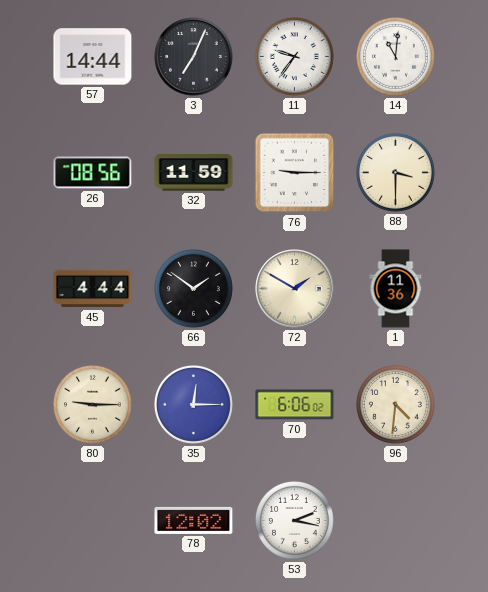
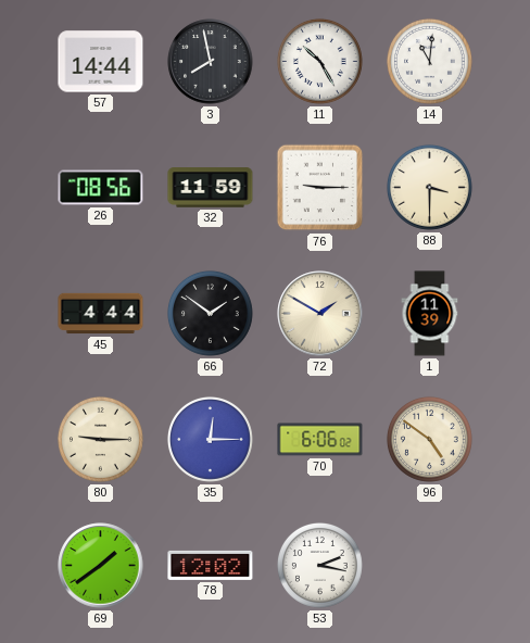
3: 7:04 -> 7:58
11: 9:36 -> 10:25
1: 11:36 -> 11:39
96: 4:31 -> 4:51
69: none -> 1:39
